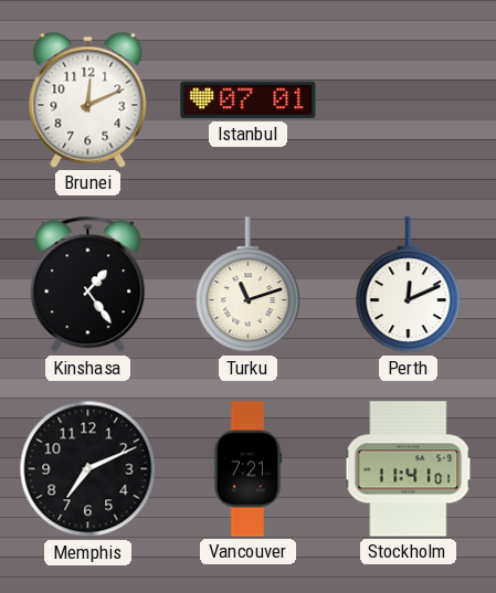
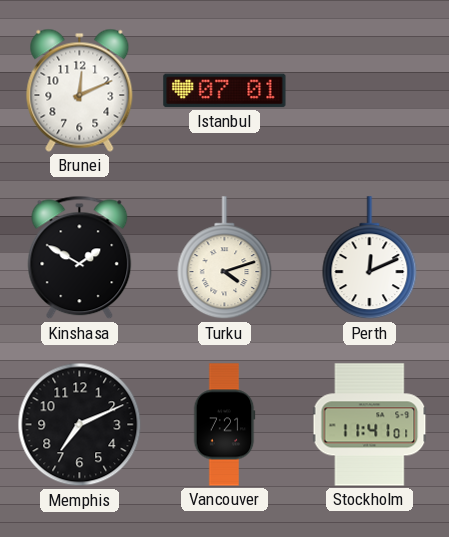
Kinshasa: 1:24 -> 1:50
Turku: 11:12 -> 4:12
